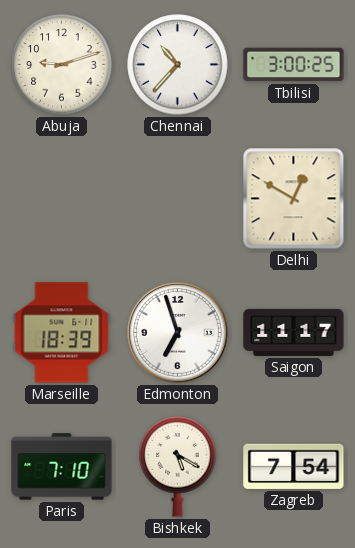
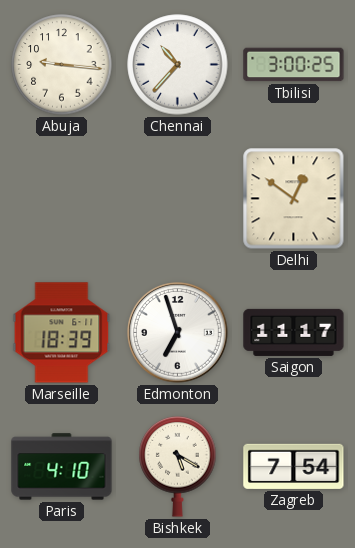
Abuja: 9:12 -> 9:16
Delhi: 12:50 -> 12:51
Paris: 7:10 -> 4:10
